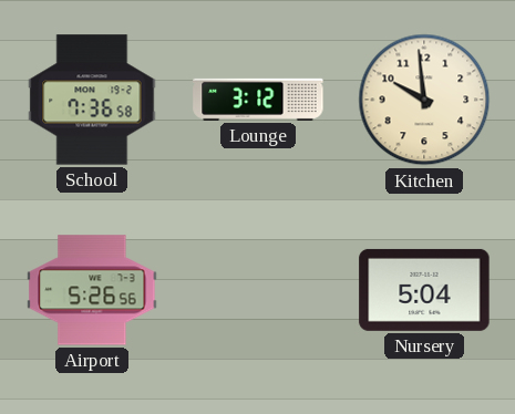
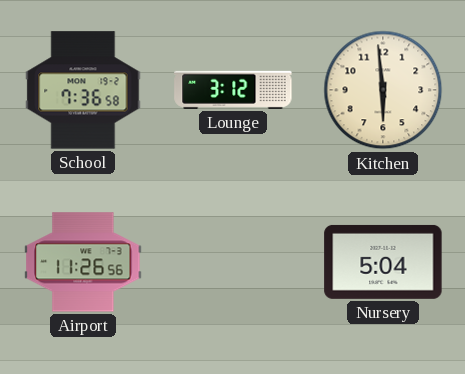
Kitchen: 9:59 -> 5:59
Airport: 5:26 -> 11:26
